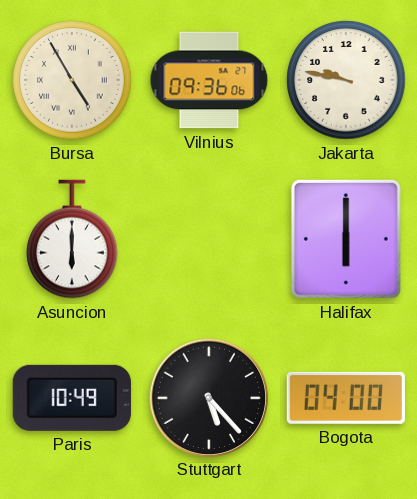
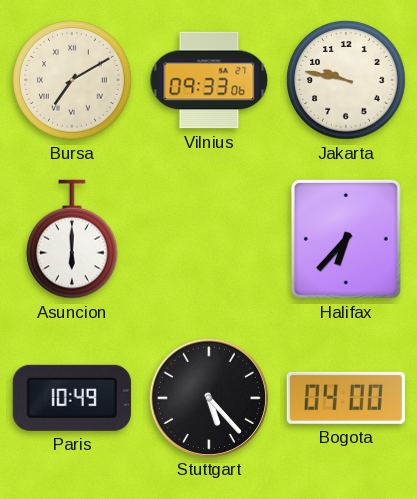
Bursa: 4:55 -> 7:10
Vilnius: 09:36 -> 09:33
Halifax: 6:00 -> 6:37
